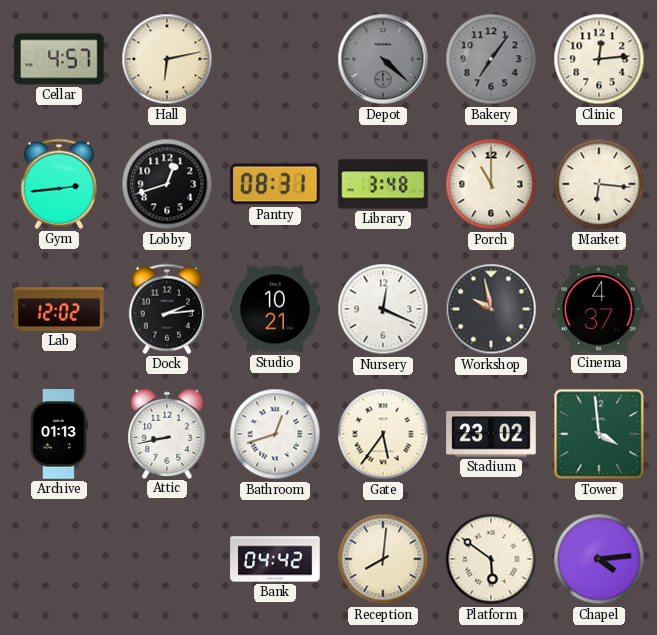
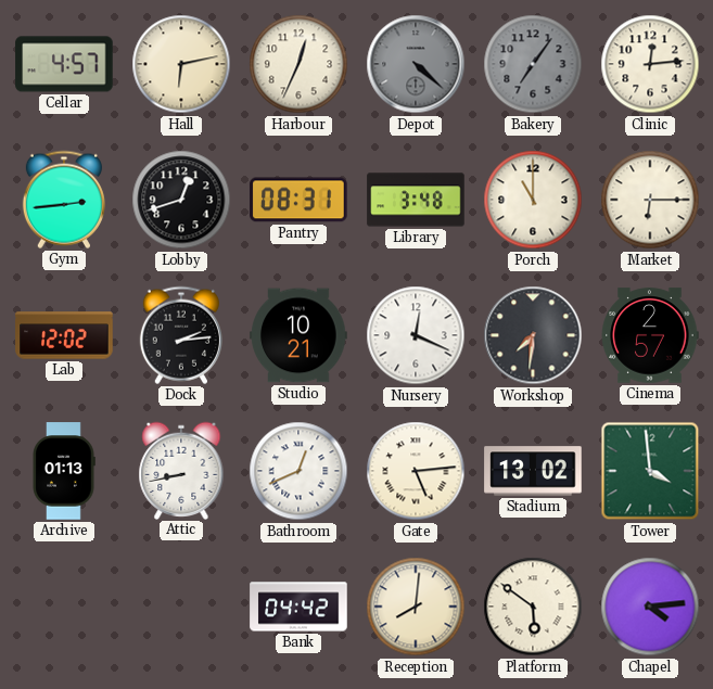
Harbour: none -> 12:34
Market: 6:16 -> 6:15
Workshop: 9:58 -> 7:31
Cinema: 4:37 -> 2:57
Bathroom: 12:42 -> 12:41
Gate: 5:36 -> 5:14
Stadium: 23:02 -> 13:02
